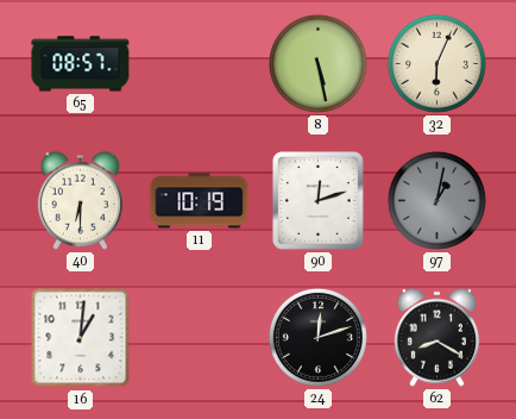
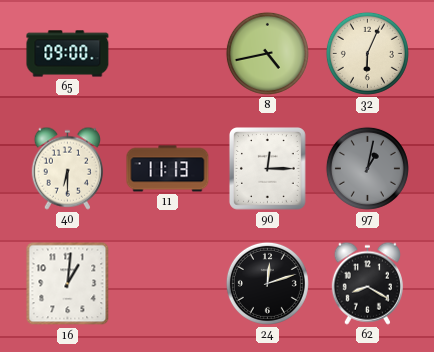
65: 08:57 -> 09:00
8: 5:28 -> 4:43
11: 10:19 -> 11:13
90: 12:12 -> 12:15
